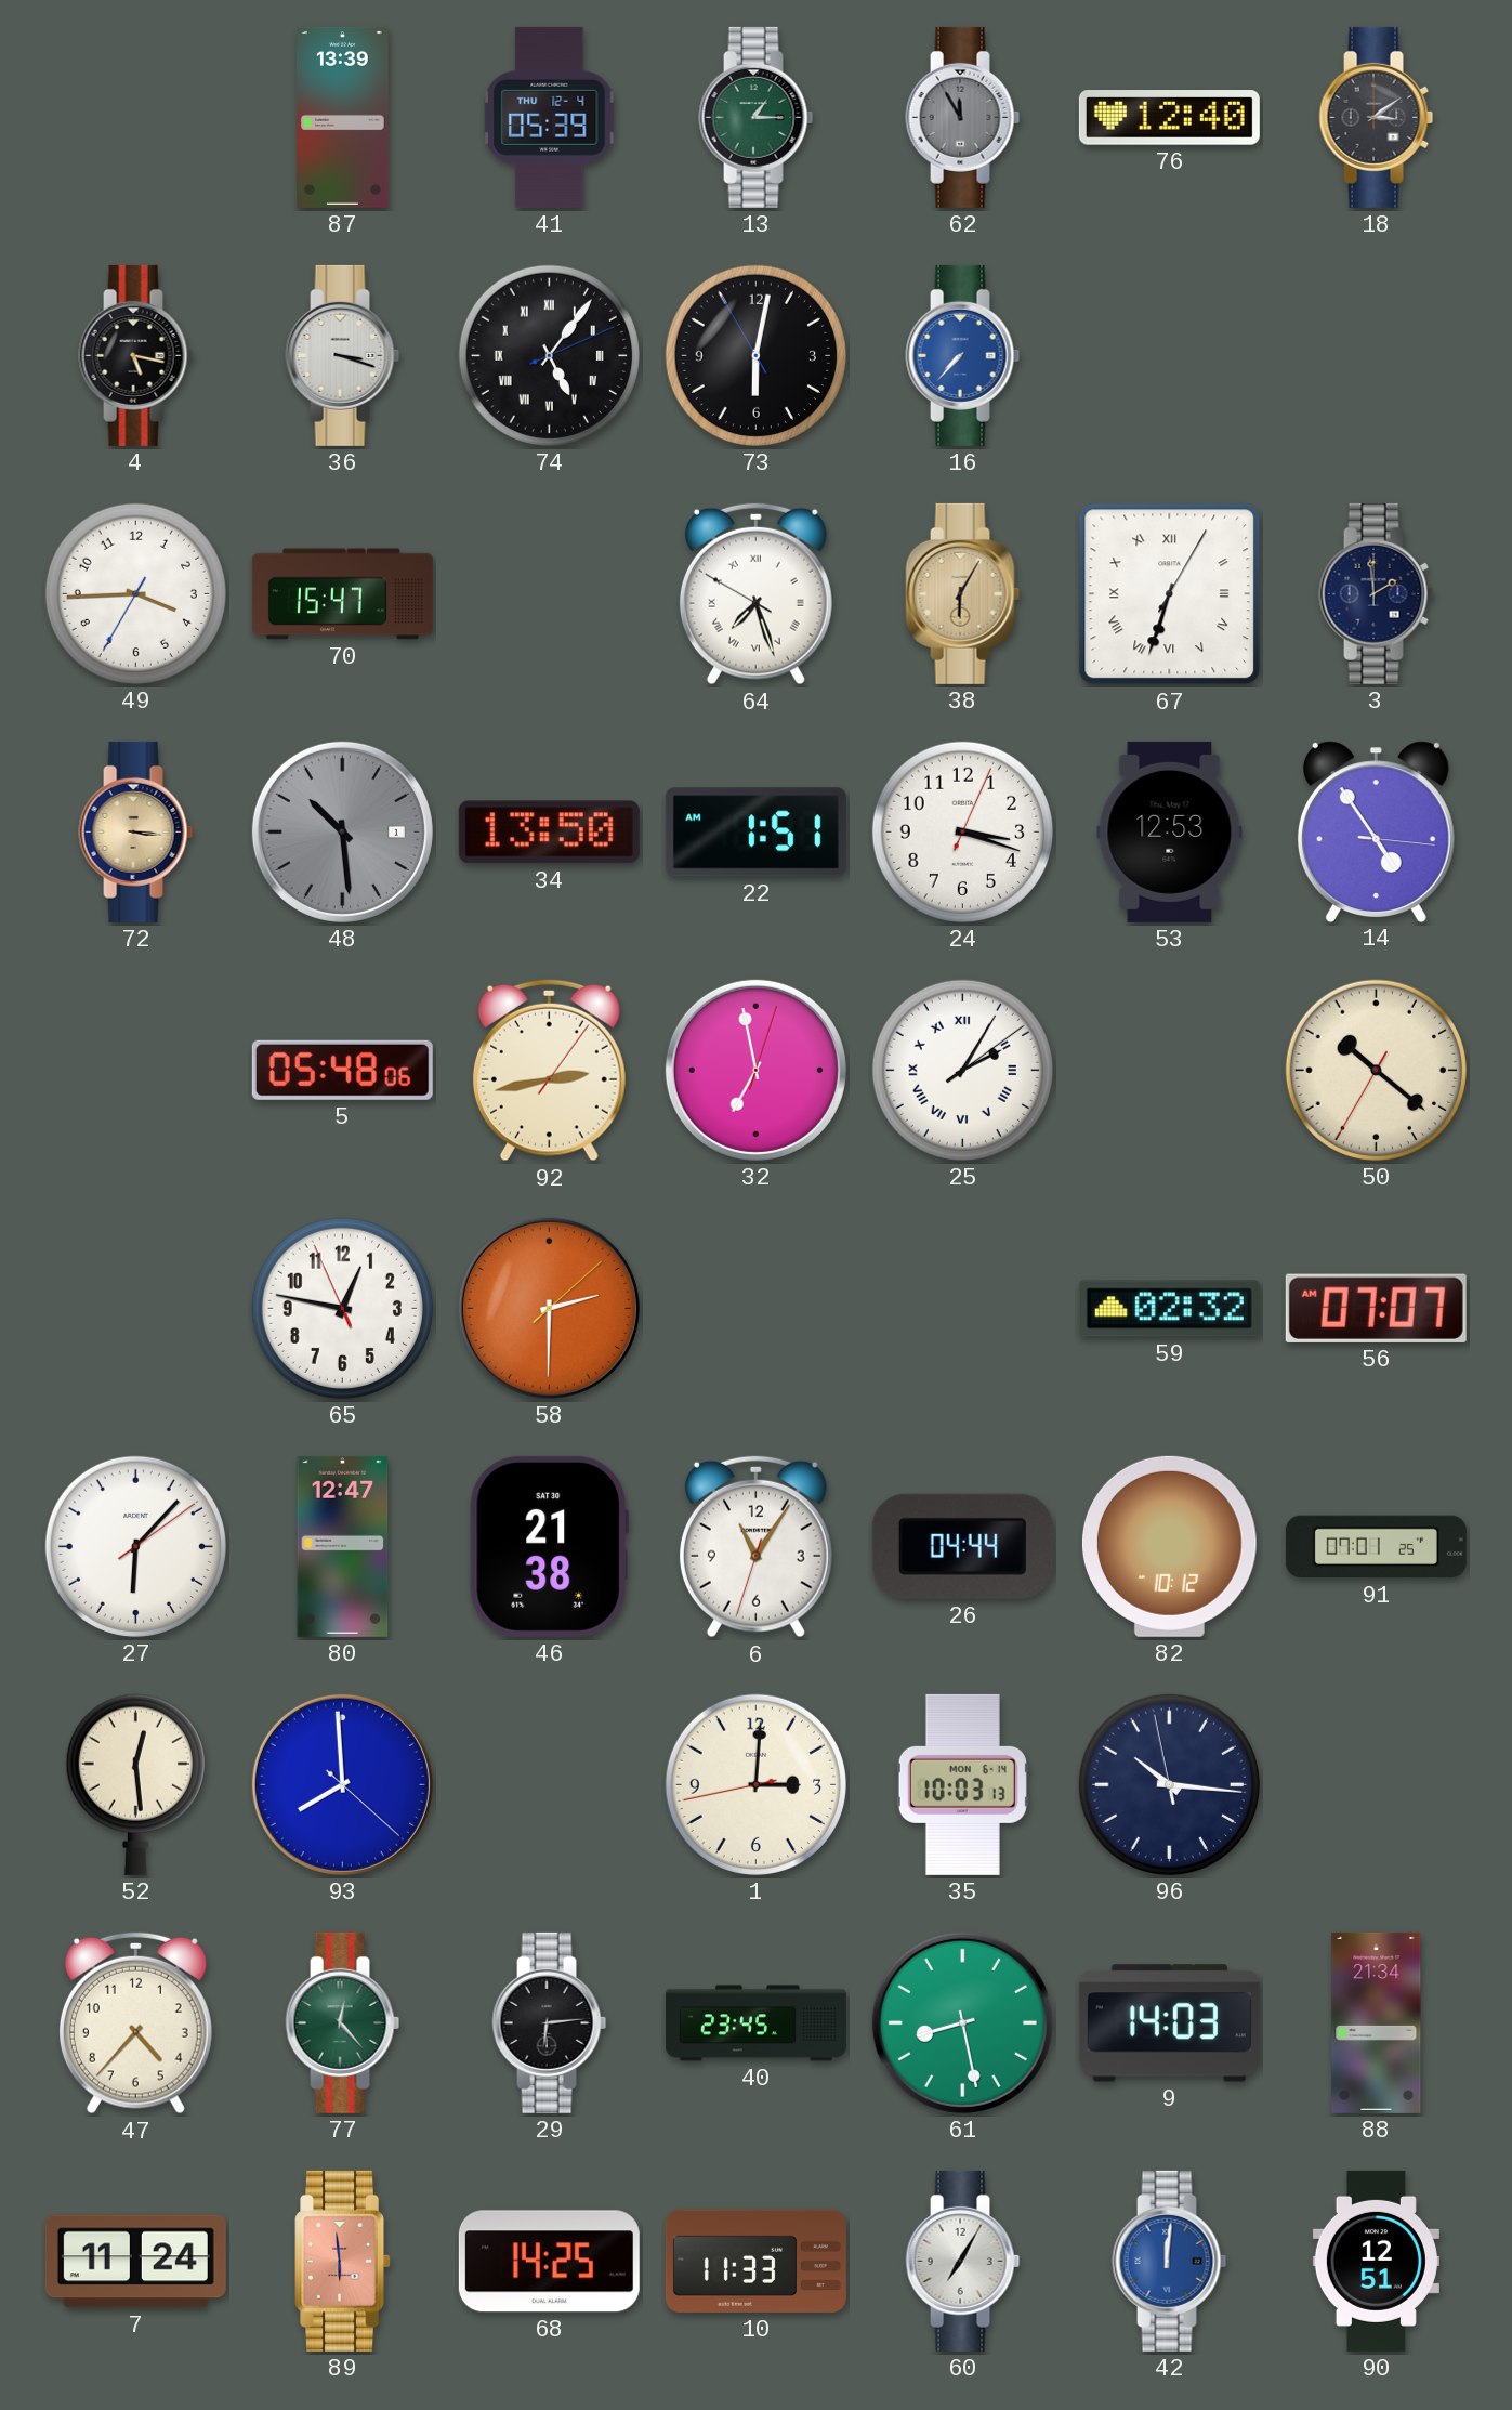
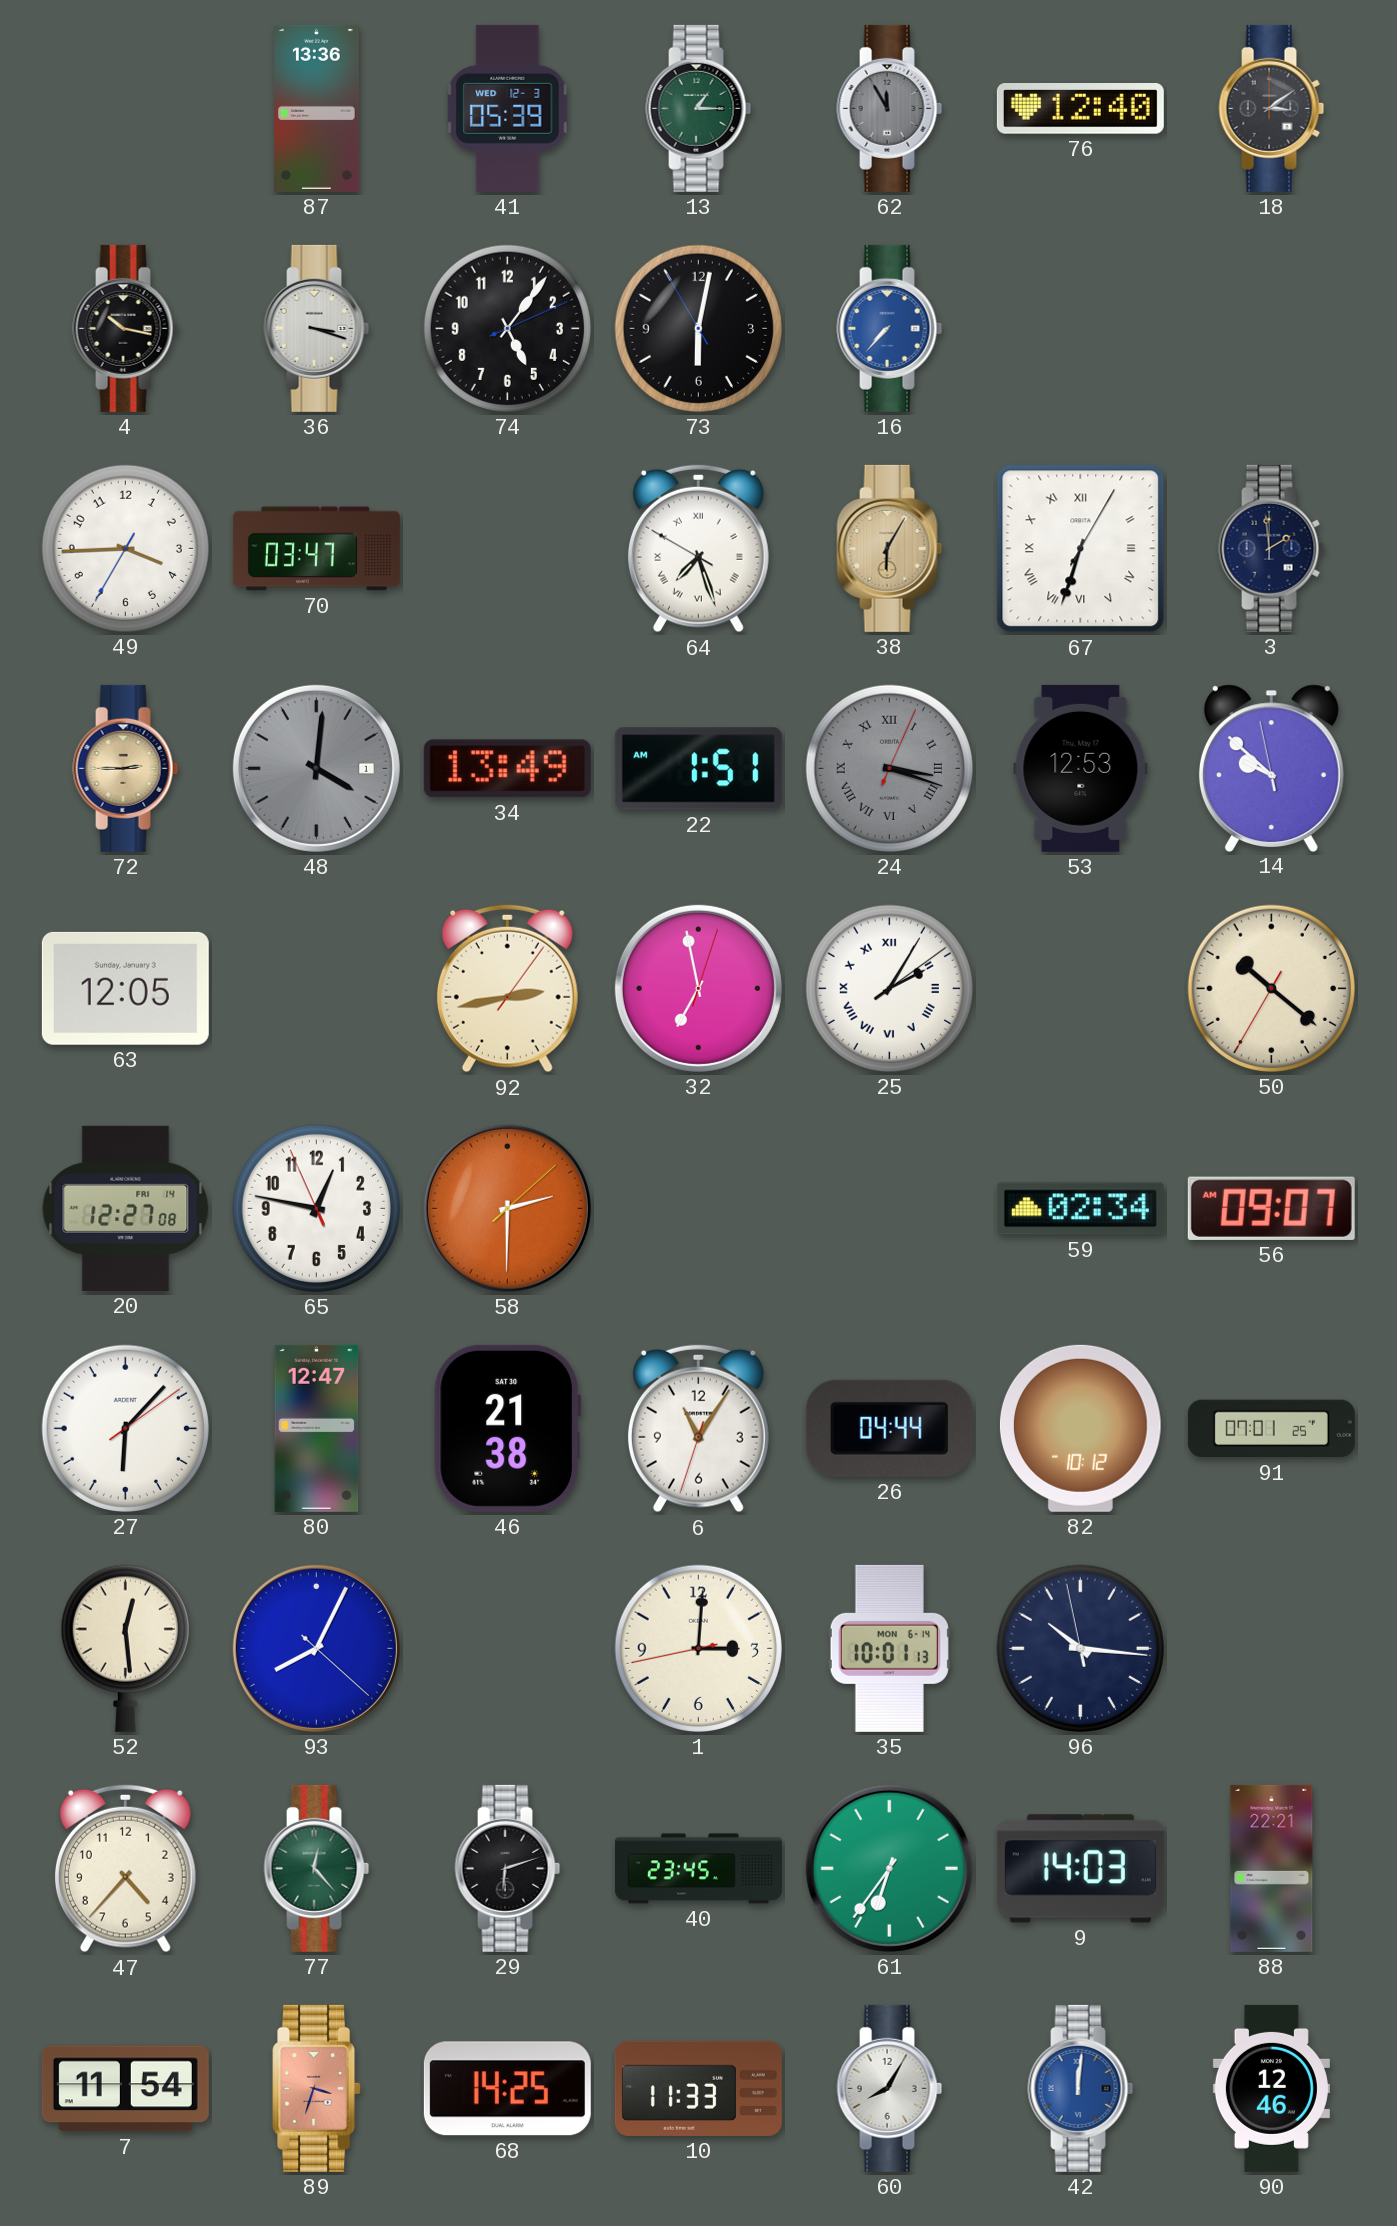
87: 13:39 -> 13:36
41 date: THU 12-4 -> WED 12-3
4: 5:17 -> 10:17
74 numerals: Roman -> Arabic
70: 15:47 -> 03:47
72: 3:16 -> 2:45
48: 10:29 -> 4:01
34: 13:50 -> 13:49
24 dial: white -> grey
24 numerals: Arabic -> Roman
14: 4:54 -> 9:51
63: none -> 12:05
5: 05:48 -> none
20: none -> 12:27
59: 02:32 -> 02:34
56: 07:07 -> 09:07
93: 7:59 -> 8:04
35: 10:03 -> 10:01
29: 6:14 -> 6:12
61: 8:28 -> 6:36
88: 21:34 -> 22:21
7: 11:24 -> 11:54
89: 5:59 -> 3:33
60: 7:05 -> 8:05
90: 12:51 -> 12:46
